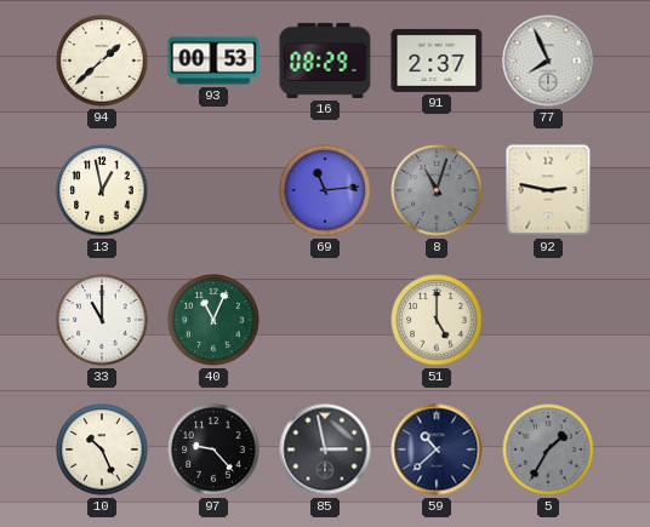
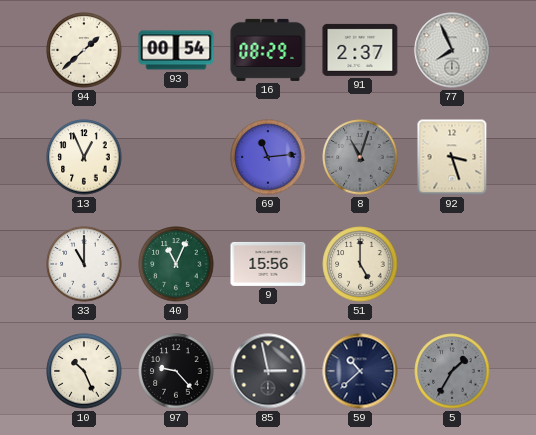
93: 00:53 -> 00:54
13: 12:58 -> 12:56
92: 2:47 -> 3:27
9: none -> 15:56
